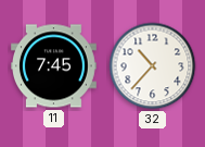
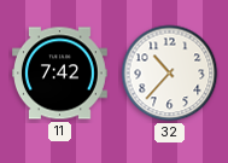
11: 7:45 -> 7:42
